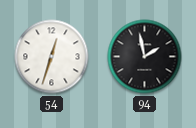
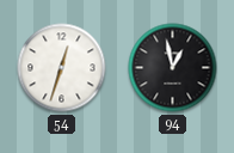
94: 1:58 -> 12:58
